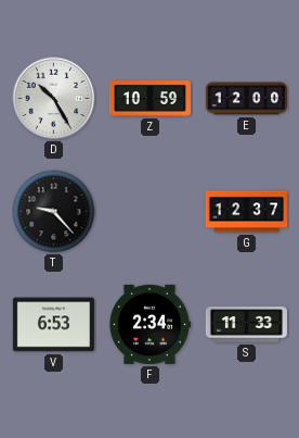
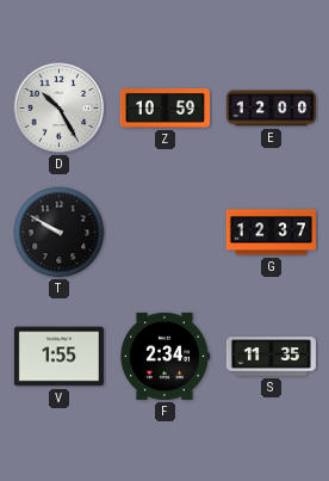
T: 9:23 -> 9:50
V: 6:53 -> 1:55
S: 11:33 -> 11:35
